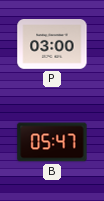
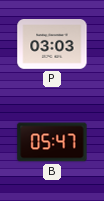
P: 03:00 -> 03:03
